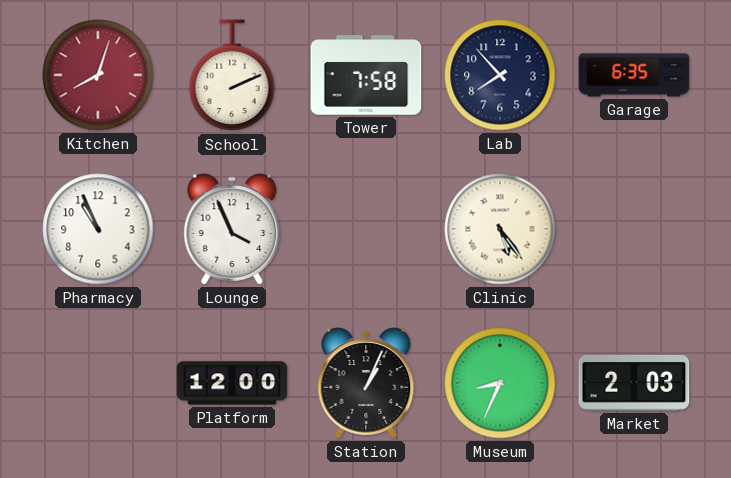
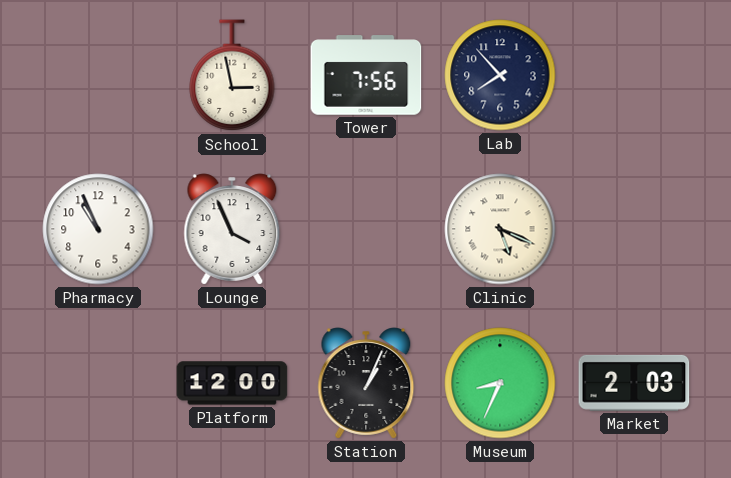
Kitchen: 8:03 -> none
School: 2:11 -> 2:58
Tower: 7:58 -> 7:56
Garage: 6:35 -> none
Clinic: 5:24 -> 5:19
